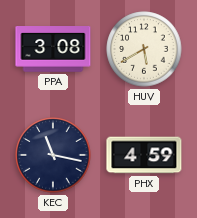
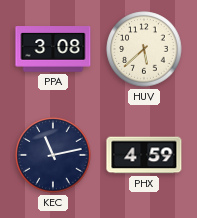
HUV: 5:40 -> 5:38
KEC: 11:17 -> 11:13
